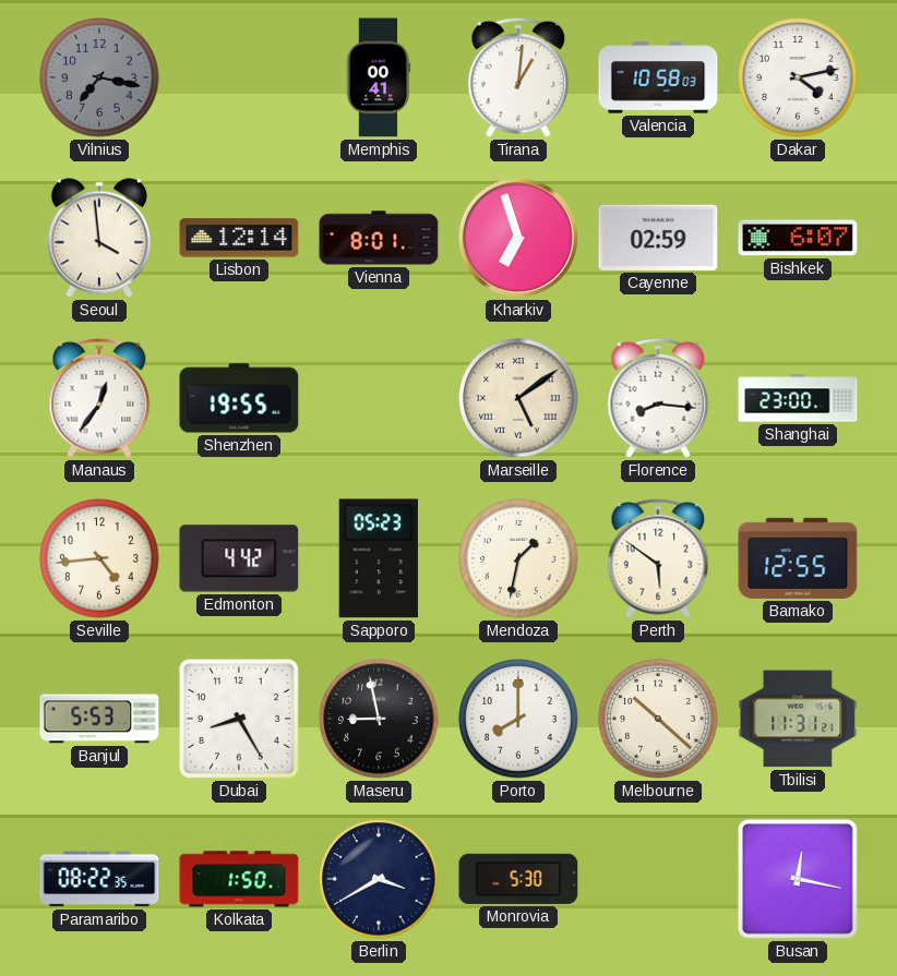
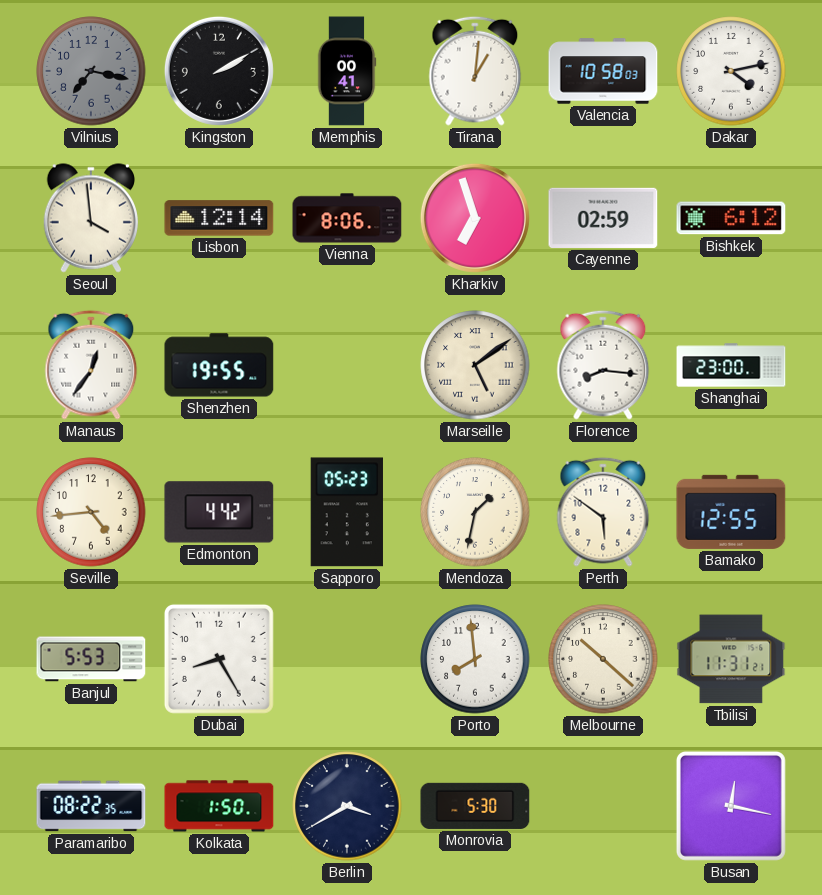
Kingston: none -> 2:10
Vienna: 8:01 -> 8:06
Bishkek: 6:07 -> 6:12
Maseru: 8:58 -> none
Porto: 8:00 -> 7:59
